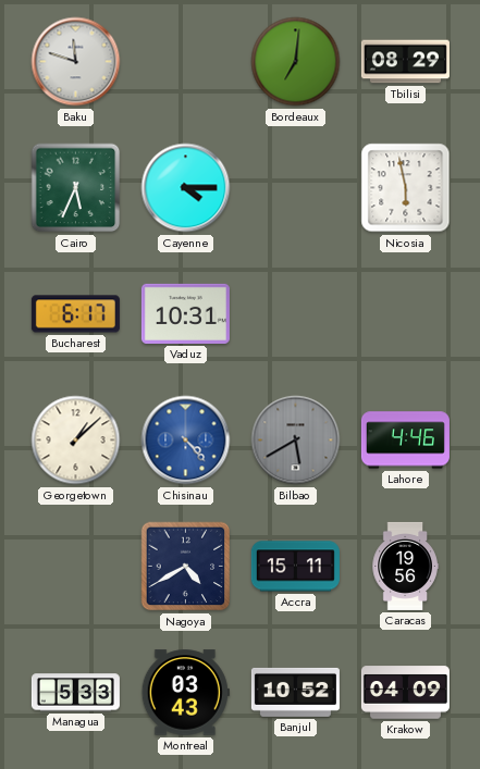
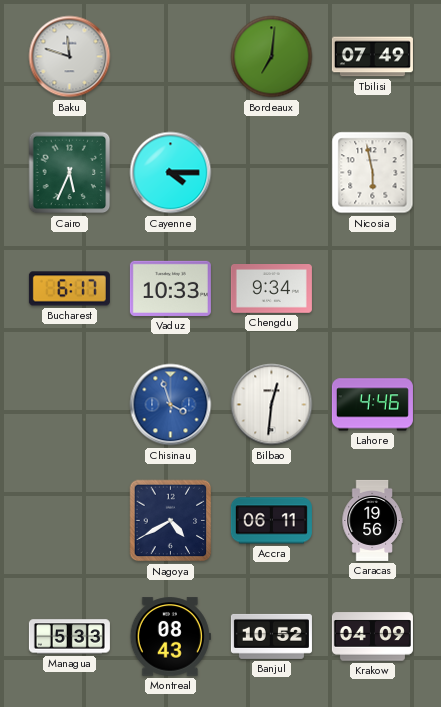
Tbilisi: 08:29 -> 07:49
Vaduz: 10:31 -> 10:33
Chengdu: none -> 9:34
Georgetown: 1:08 -> none
Chisinau: 4:23 -> 3:57
Bilbao: 5:40 -> 12:31
Bilbao dial: grey -> white
Accra: 15:11 -> 06:11
Montreal: 03:43 -> 08:43
